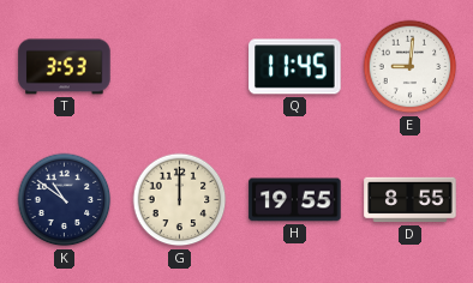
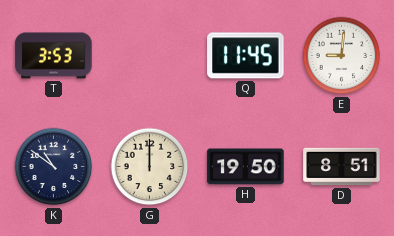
H: 19:55 -> 19:50
D: 8:55 -> 8:51
